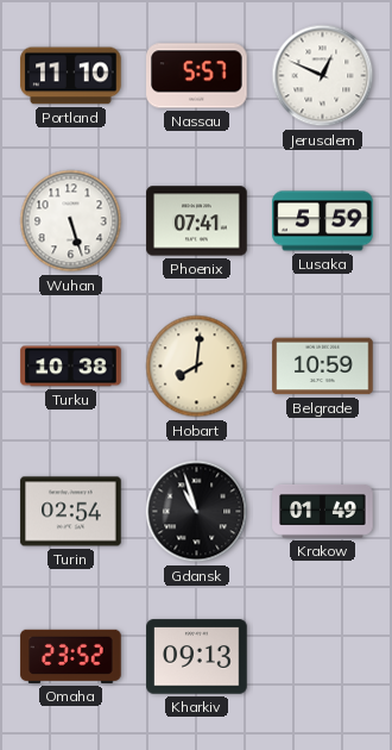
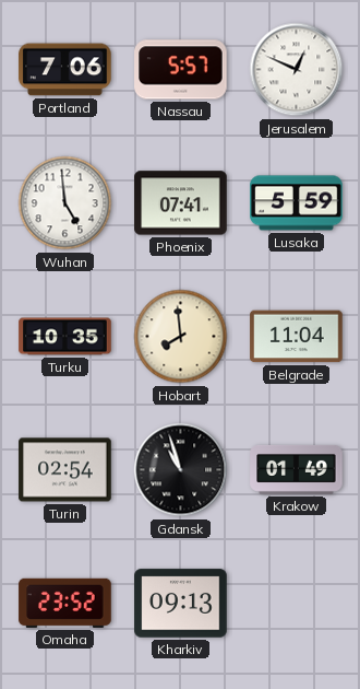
Portland: 11:10 -> 7:06
Wuhan: 5:27 -> 4:59
Turku: 10:38 -> 10:35
Hobart: 8:01 -> 7:59
Belgrade: 10:59 -> 11:04
